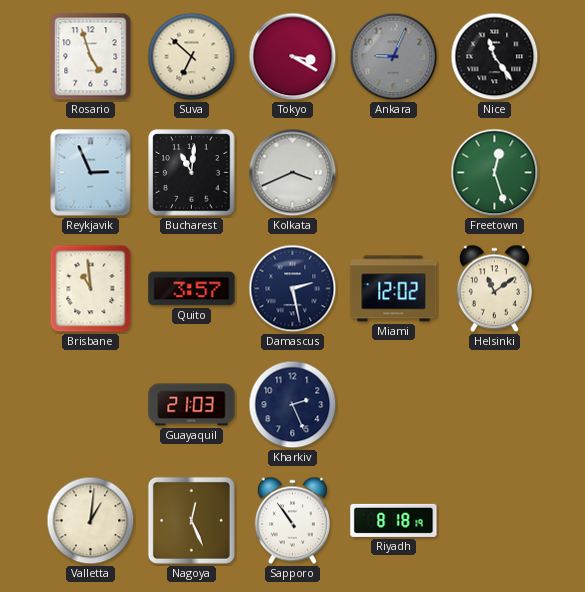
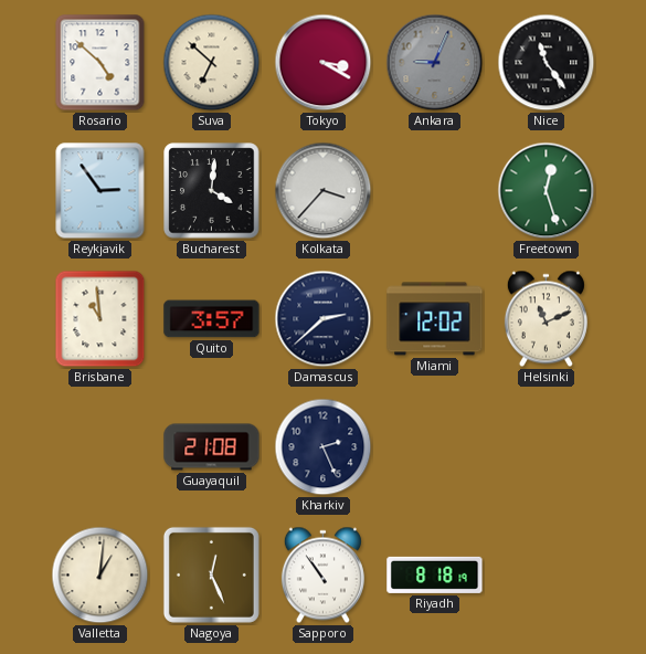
Rosario: 4:57 -> 4:52
Reykjavik: 2:56 -> 2:54
Bucharest: 11:01 -> 4:01
Kolkata: 3:41 -> 3:37
Damascus: 2:28 -> 2:38
Helsinki: 11:09 -> 11:11
Guayaquil: 21:03 -> 21:08
